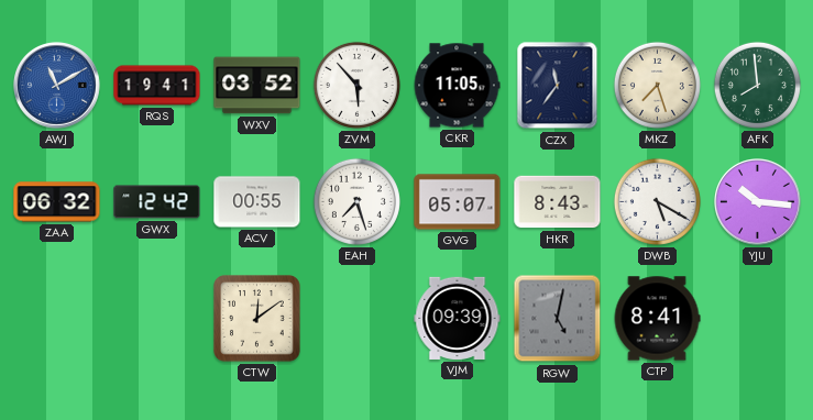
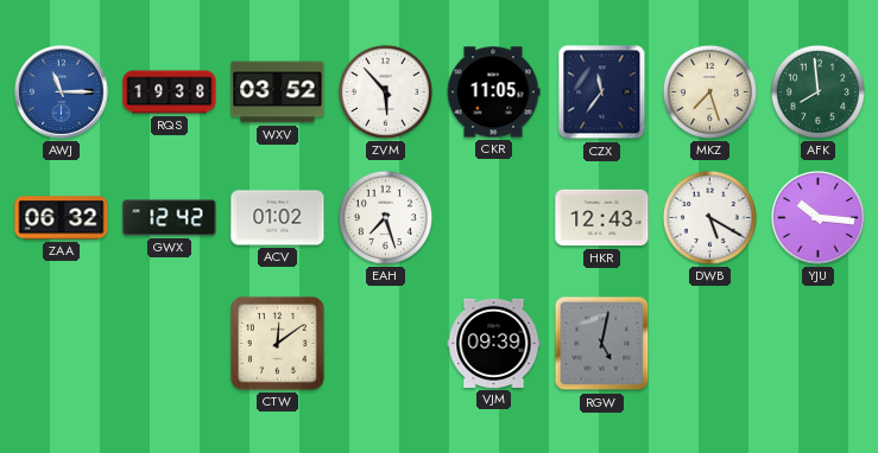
AWJ: 11:10 -> 11:15
RQS: 19:41 -> 19:38
ACV: 00:55 -> 01:02
GVG: 05:07 -> none
HKR: 8:43 -> 12:43
CTP: 8:41 -> none
